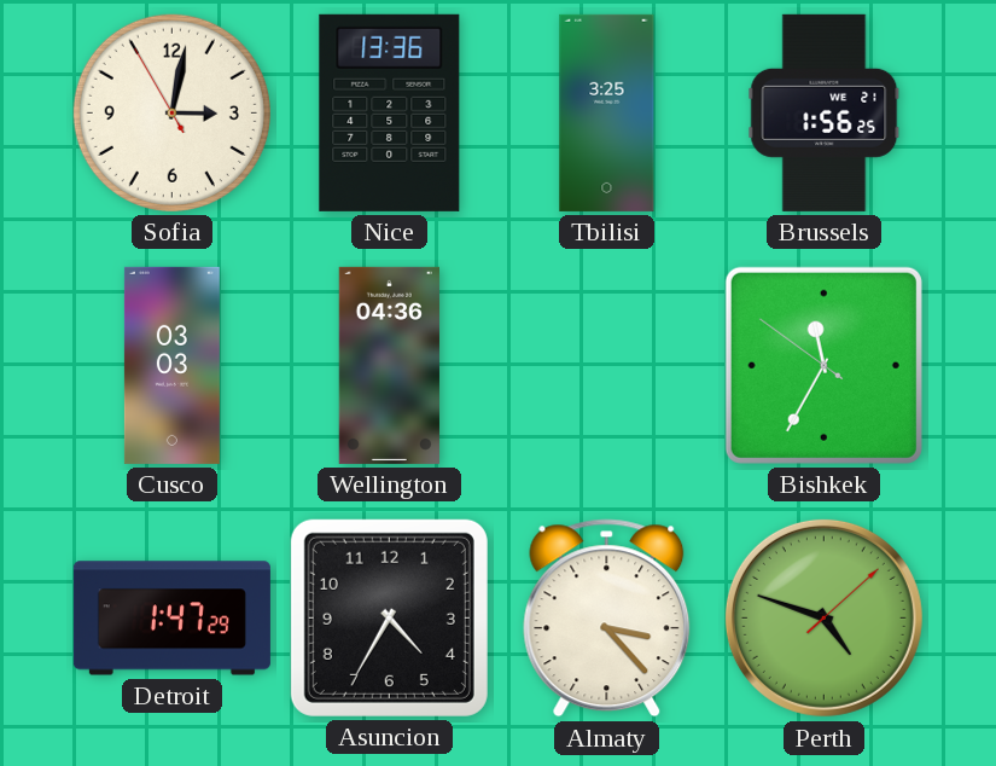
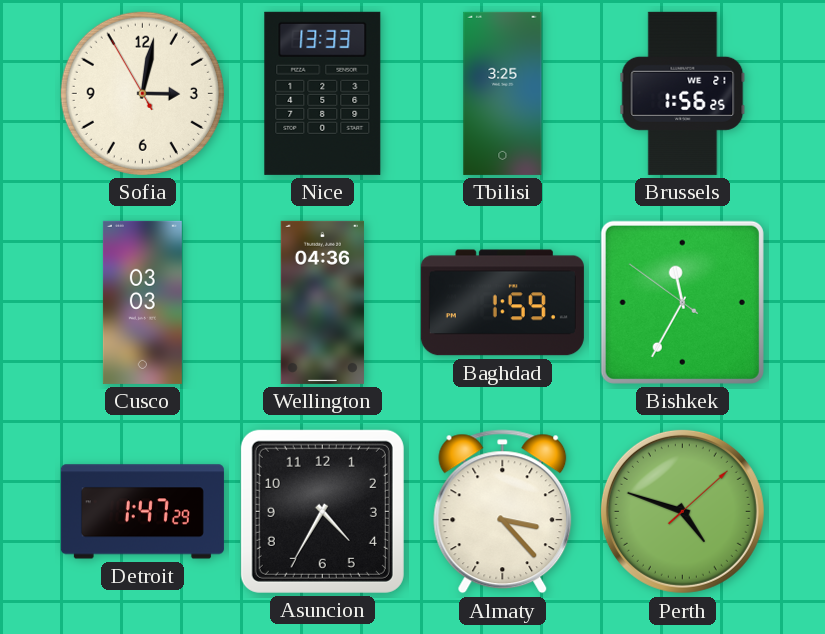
Nice: 13:36 -> 13:33
Baghdad: none -> 1:59
